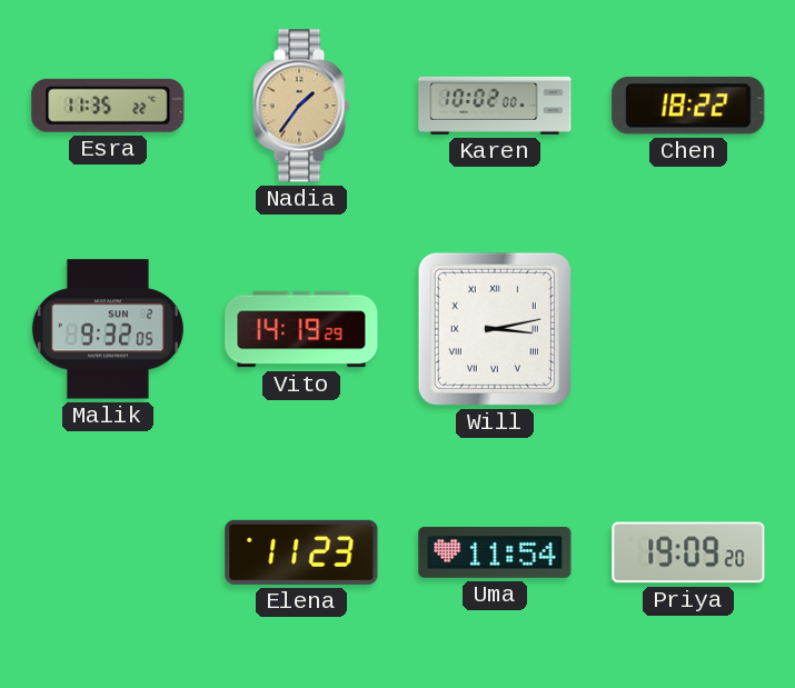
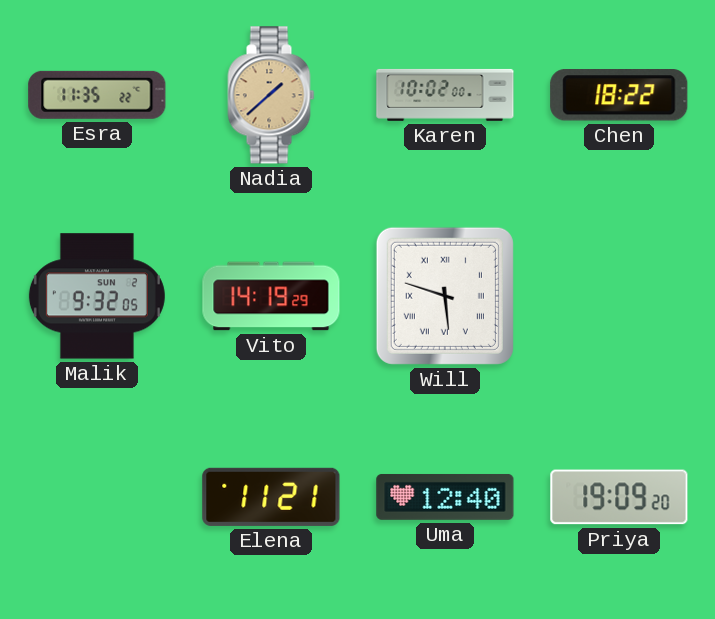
Nadia: 1:36 -> 1:38
Will: 3:13 -> 5:48
Elena: 11:23 -> 11:21
Uma: 11:54 -> 12:40
